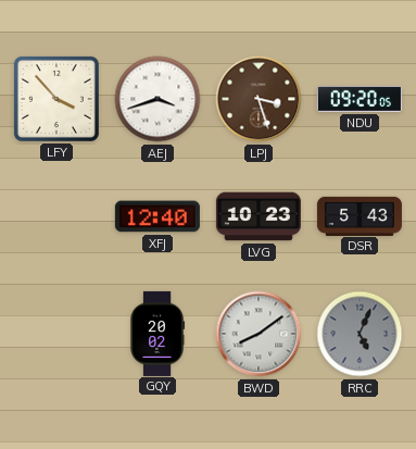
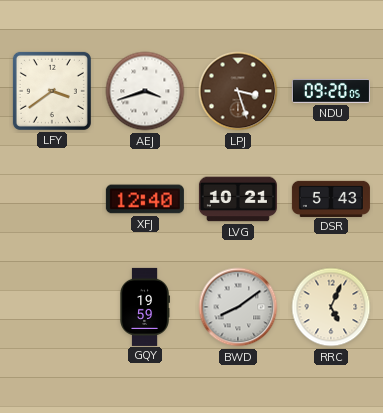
LFY: 3:53 -> 3:39
LVG: 10:23 -> 10:21
GQY: 20:02 -> 19:59
RRC dial: grey -> cream
